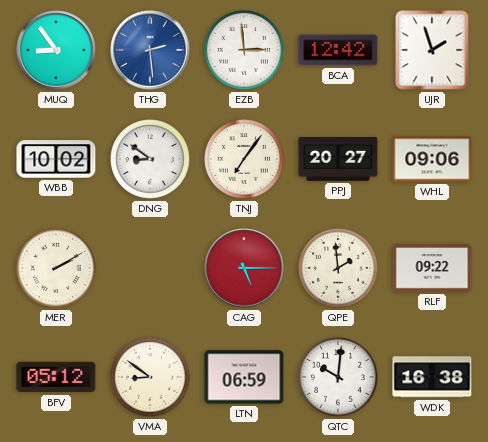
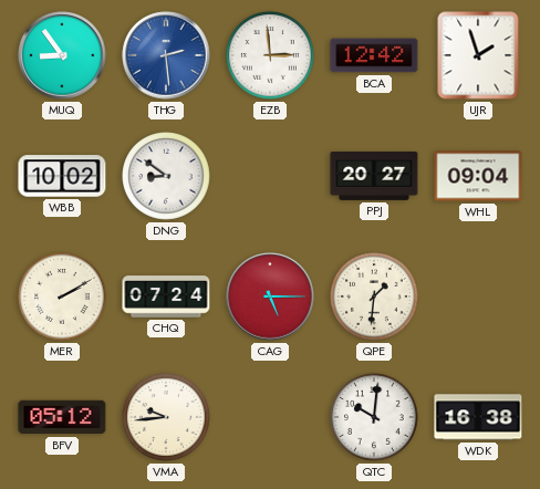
TNJ: 7:06 -> none
WHL: 09:06 -> 09:04
CHQ: none -> 07:24
QPE: 1:59 -> 1:31
RLF: 09:22 -> none
VMA: 8:51 -> 9:44
LTN: 06:59 -> none
